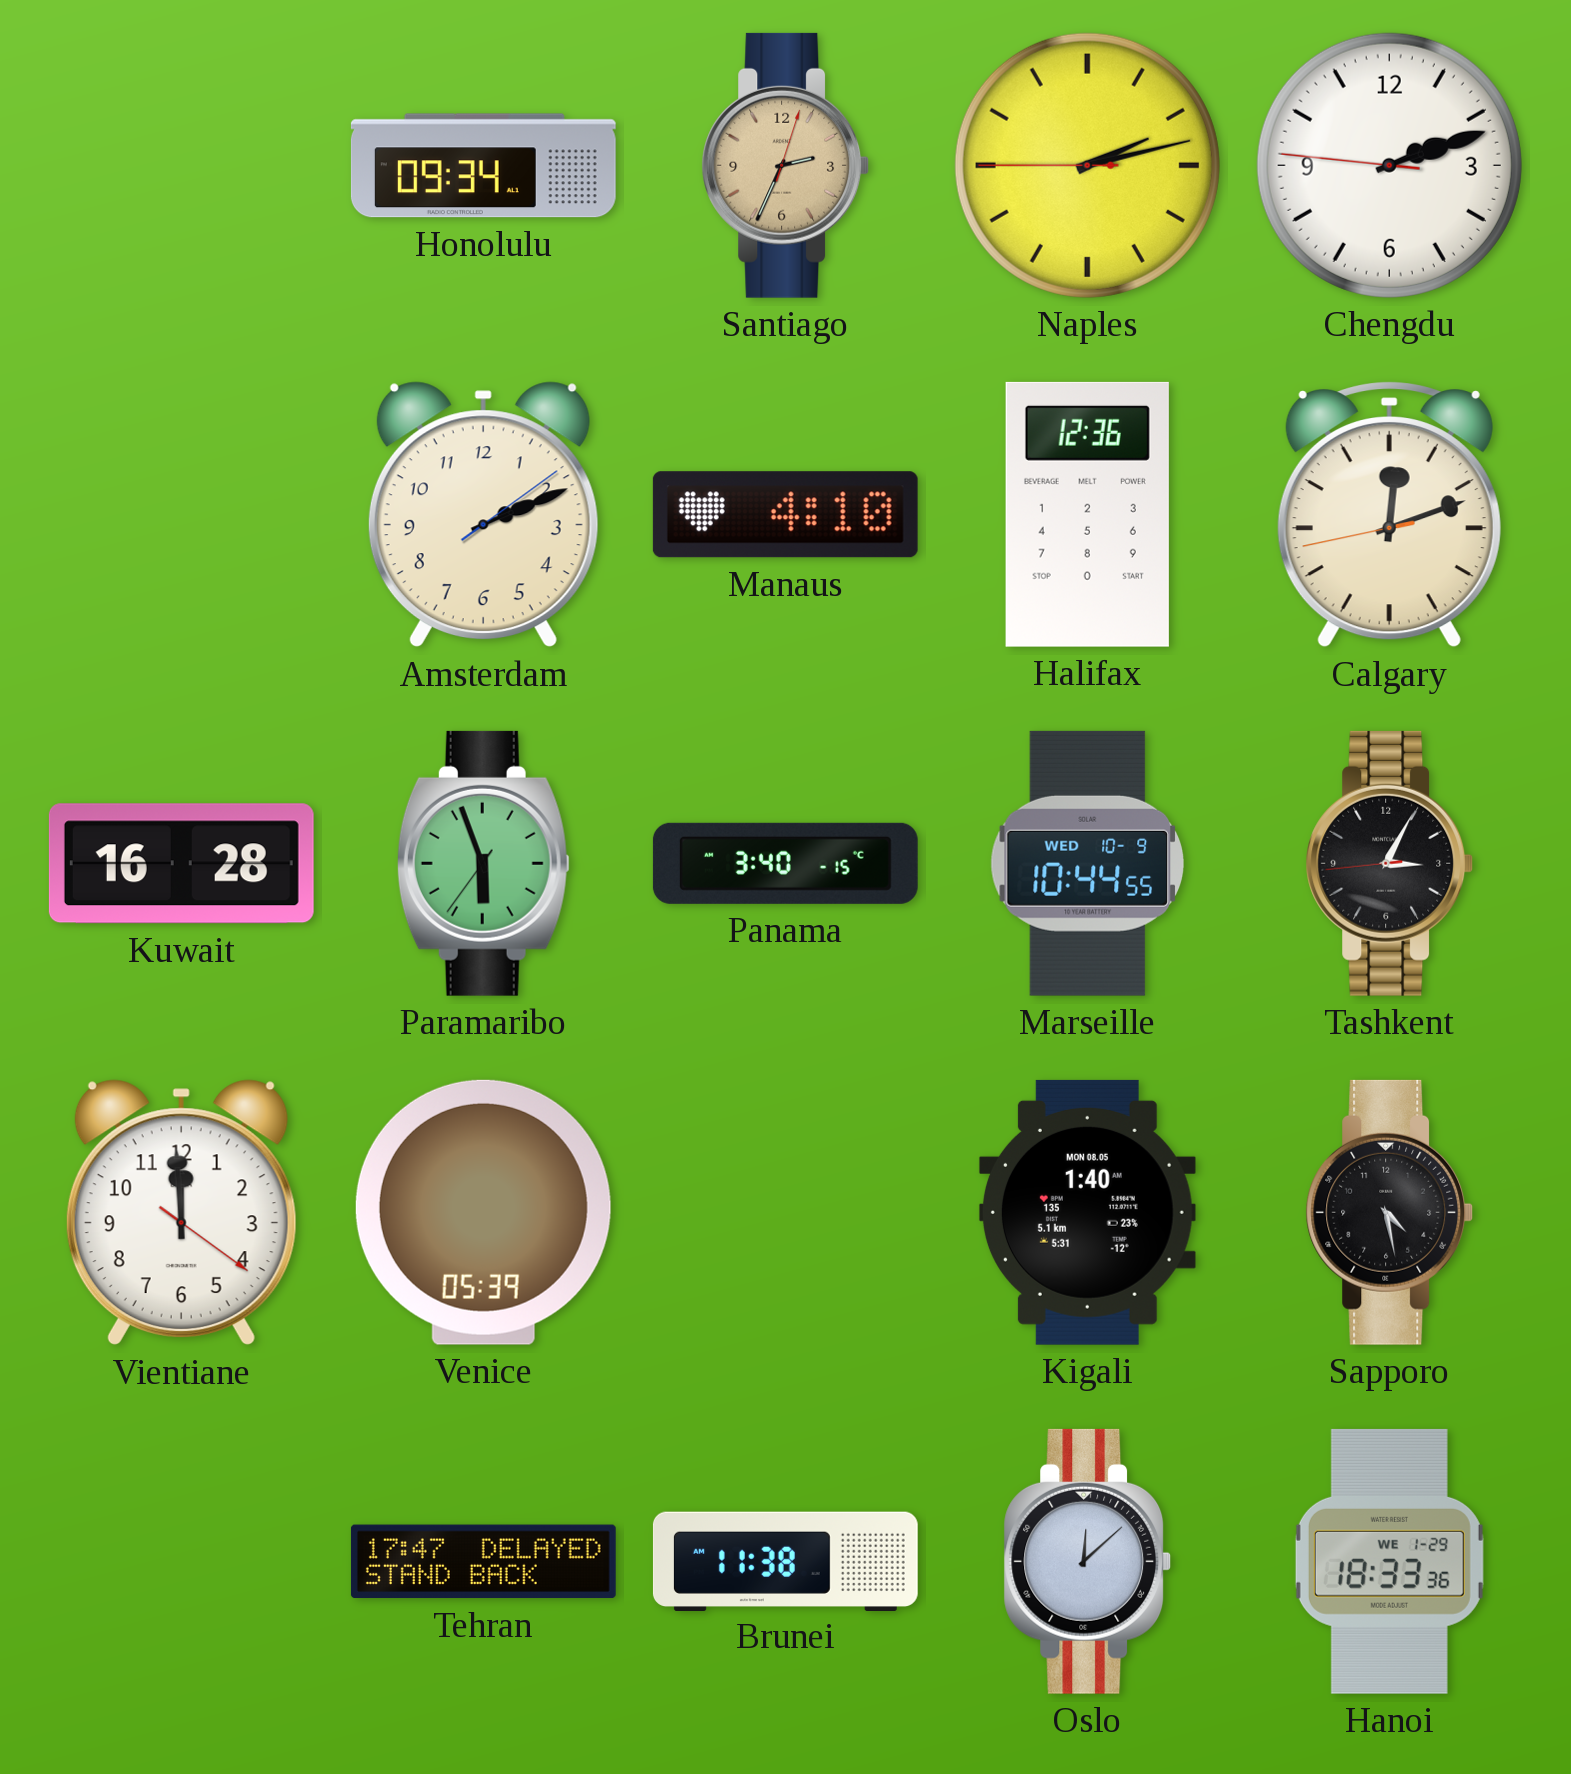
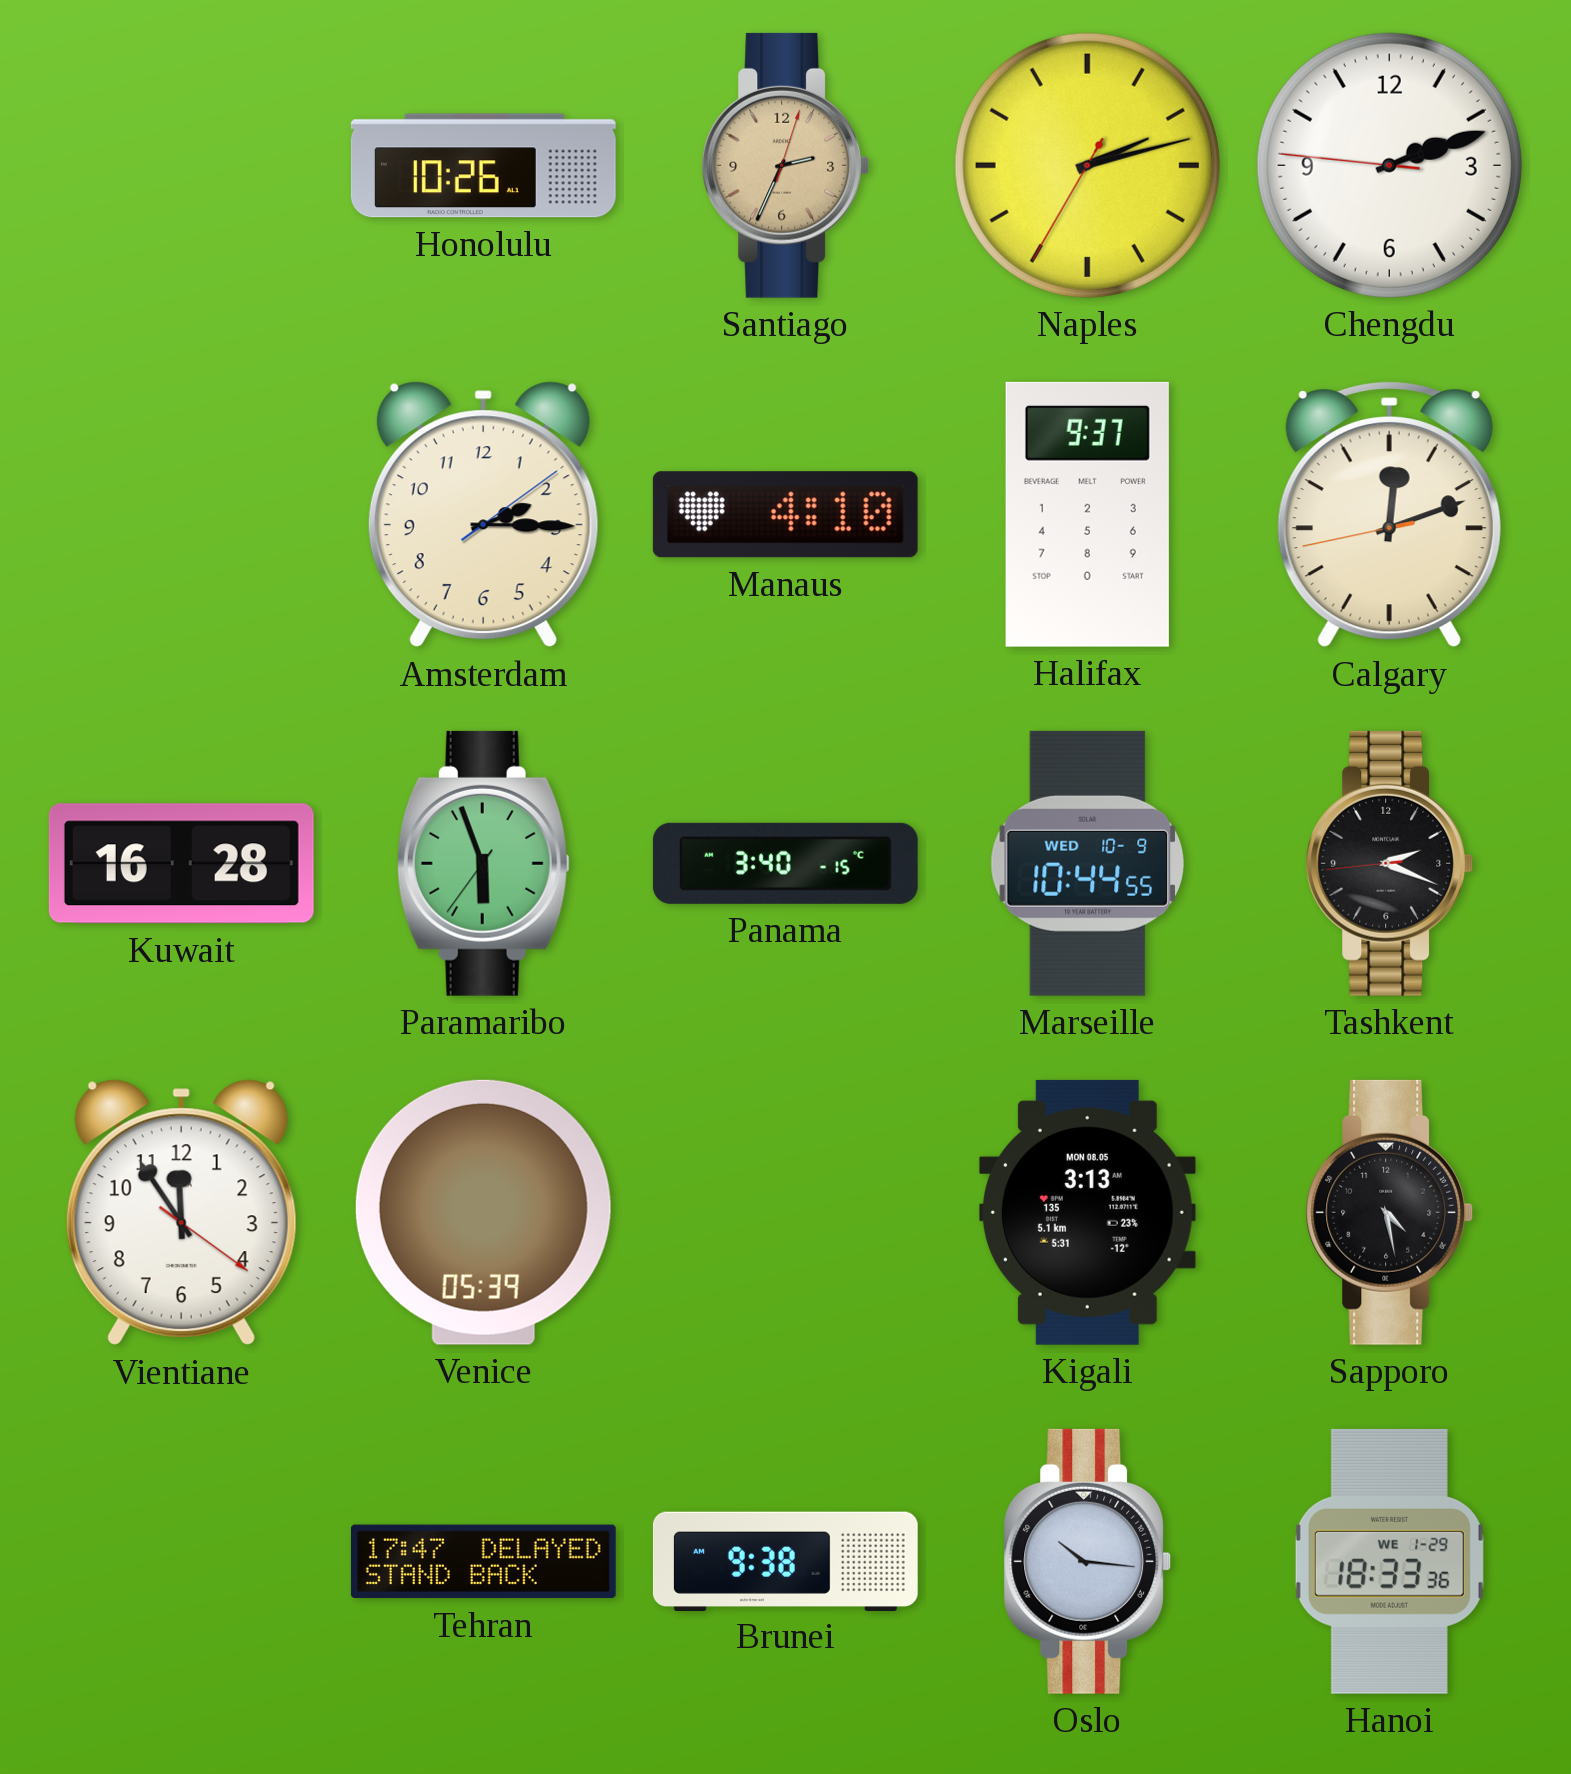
Honolulu: 09:34 -> 10:26
Naples: 2:12:45 -> 2:12:35
Amsterdam: 2:11 -> 2:15
Halifax: 12:36 -> 9:37
Tashkent: 3:04 -> 2:18
Vientiane: 11:59 -> 11:54
Kigali: 1:40 -> 3:13
Brunei: 11:38 -> 9:38
Oslo: 12:08 -> 10:16
